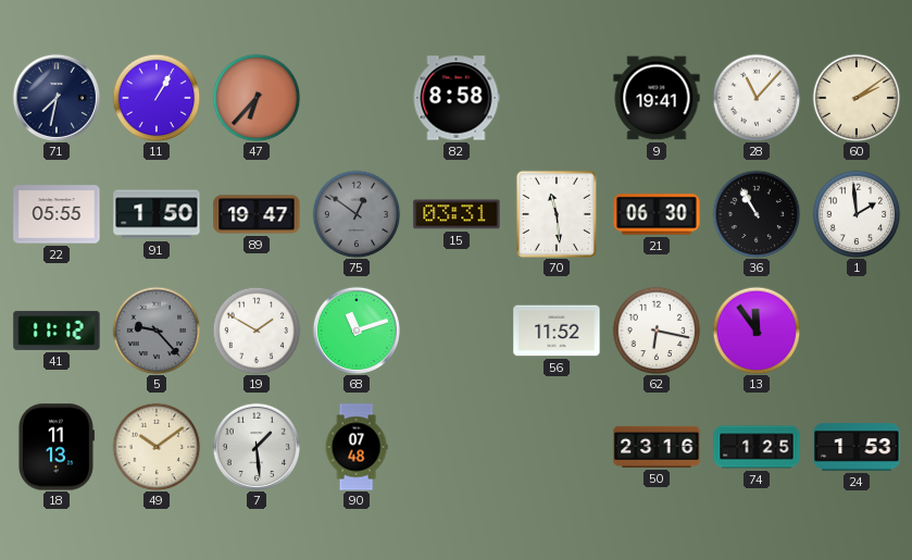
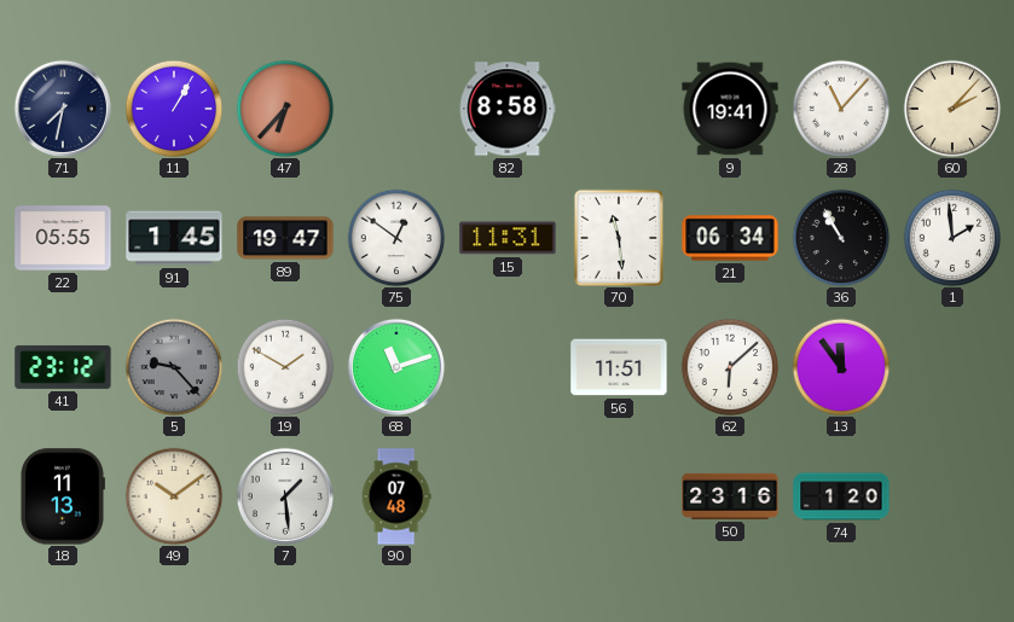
60: 2:09 -> 2:07
91: 1:50 -> 1:45
75 dial: grey -> white
15: 03:31 -> 11:31
21: 06:30 -> 06:34
41: 11:12 -> 23:12
56: 11:52 -> 11:51
62: 6:17 -> 6:08
74: 1:25 -> 1:20
24: 1:53 -> none
